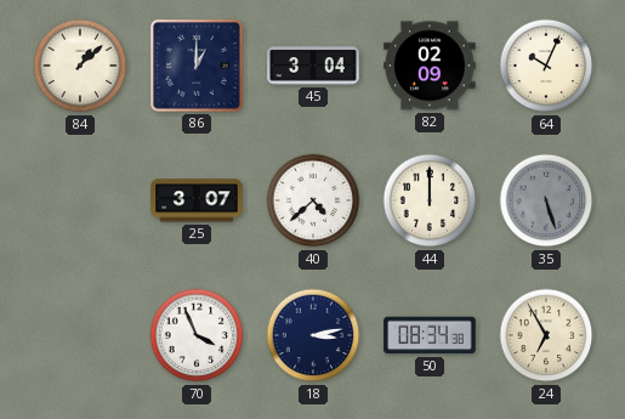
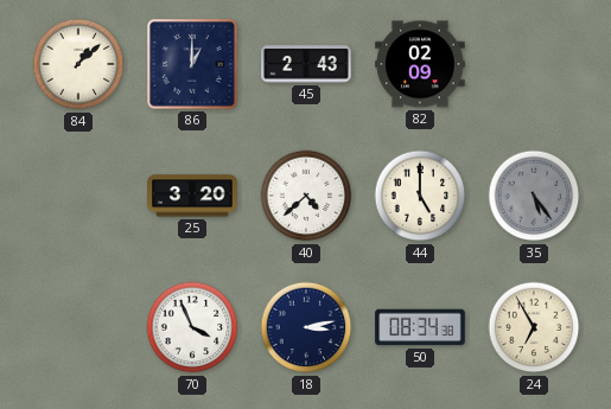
45: 3:04 -> 2:43
64: 10:04 -> none
25: 3:07 -> 3:20
44: 12:00 -> 5:00
35: 5:27 -> 5:24
